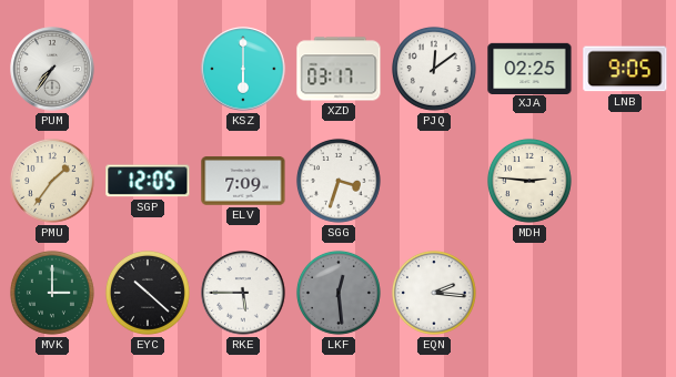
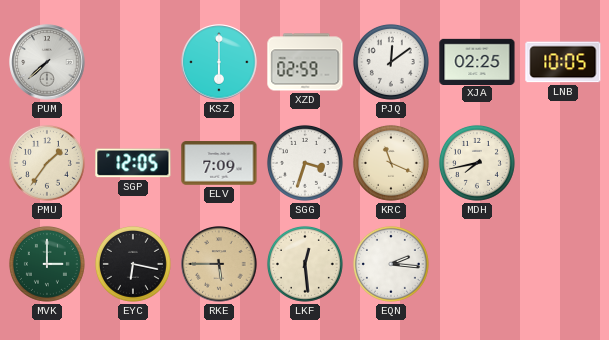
PUM: 7:36 -> 7:38
XZD: 03:17 -> 02:59
LNB: 9:05 -> 10:05
KRC: none -> 11:19
MDH: 2:46 -> 7:43
EYC: 10:22 -> 6:17
RKE dial: white -> champagne
LKF dial: grey -> cream
